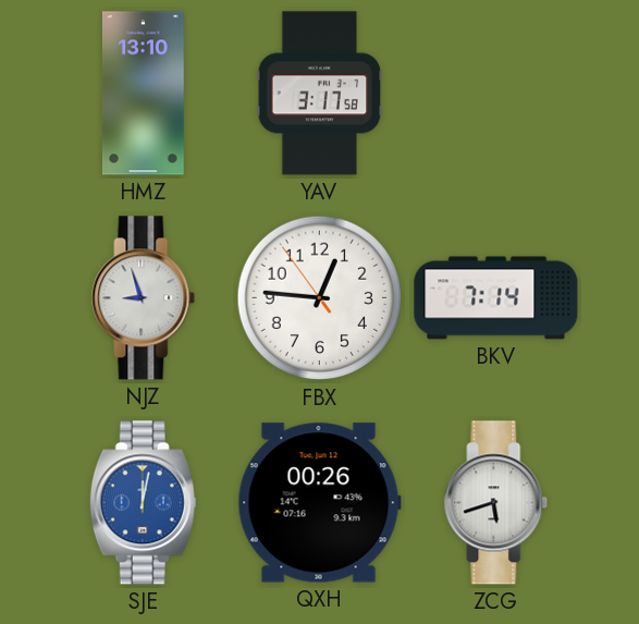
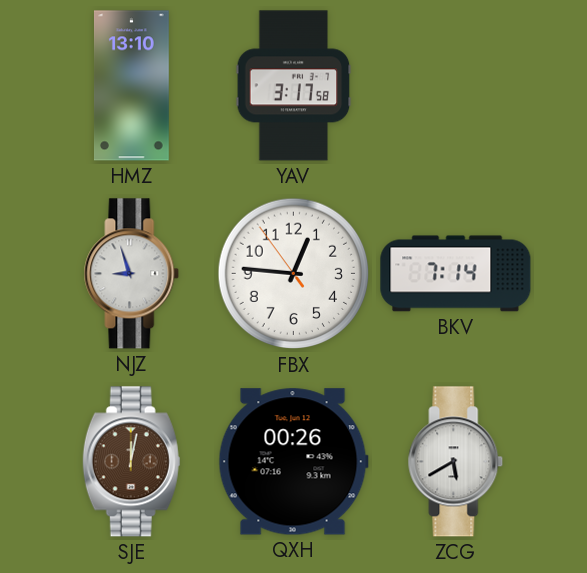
SJE dial: blue -> brown
ZCG: 5:42 -> 5:40
